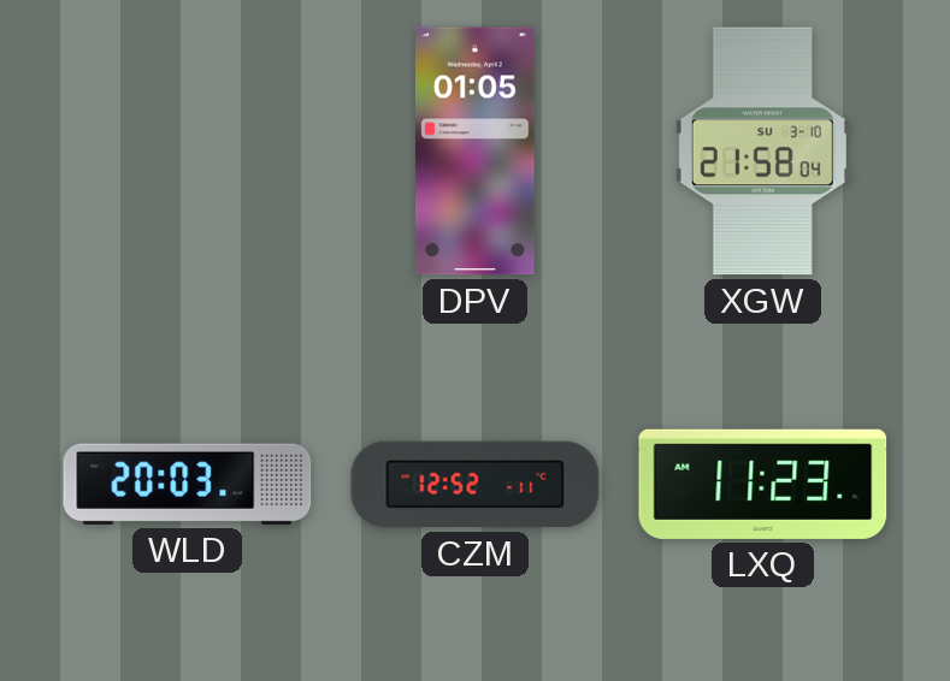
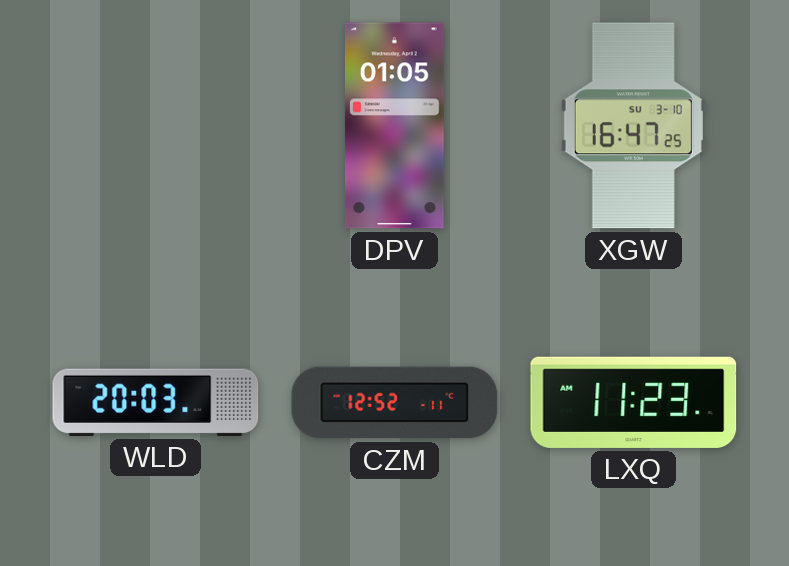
XGW: 21:58 -> 16:47
